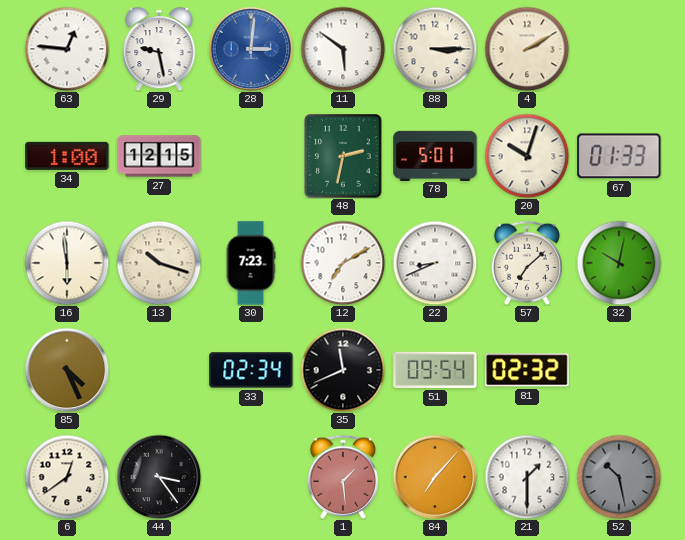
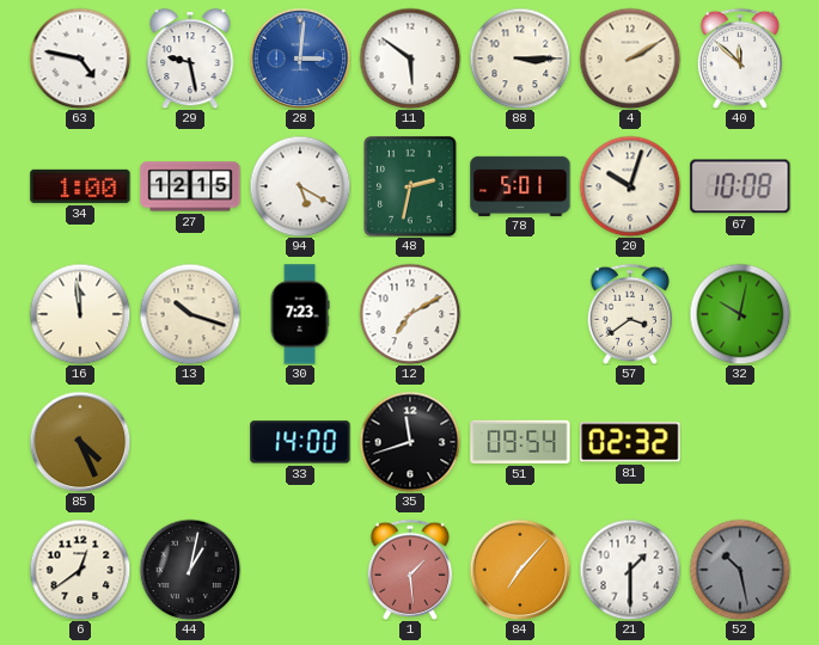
63: 12:46 -> 4:47
40: none -> 11:52
94: none -> 5:20
67: 01:33 -> 10:08
16: 5:59 -> 11:59
22: 8:41 -> none
57: 7:08 -> 3:39
33: 02:34 -> 14:00
35: 11:41 -> 11:42
44: 3:24 -> 1:02
